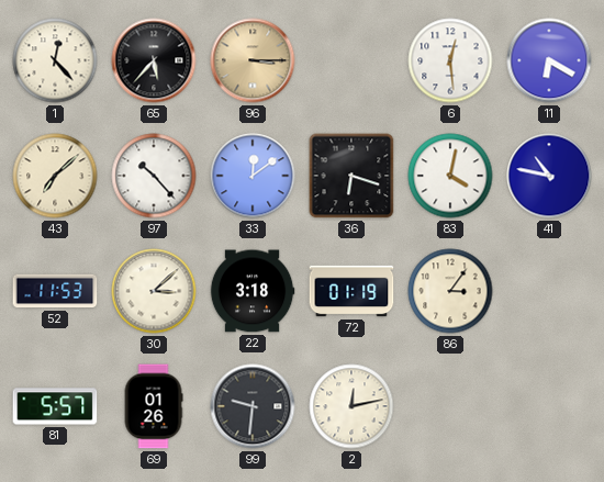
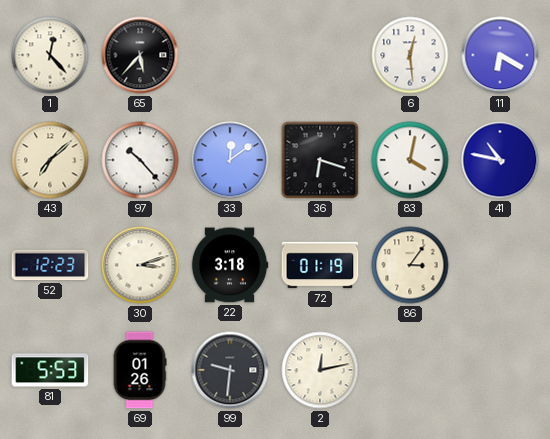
96: 3:15 -> none
52: 11:53 -> 12:23
30: 3:08 -> 3:12
81: 5:57 -> 5:53
